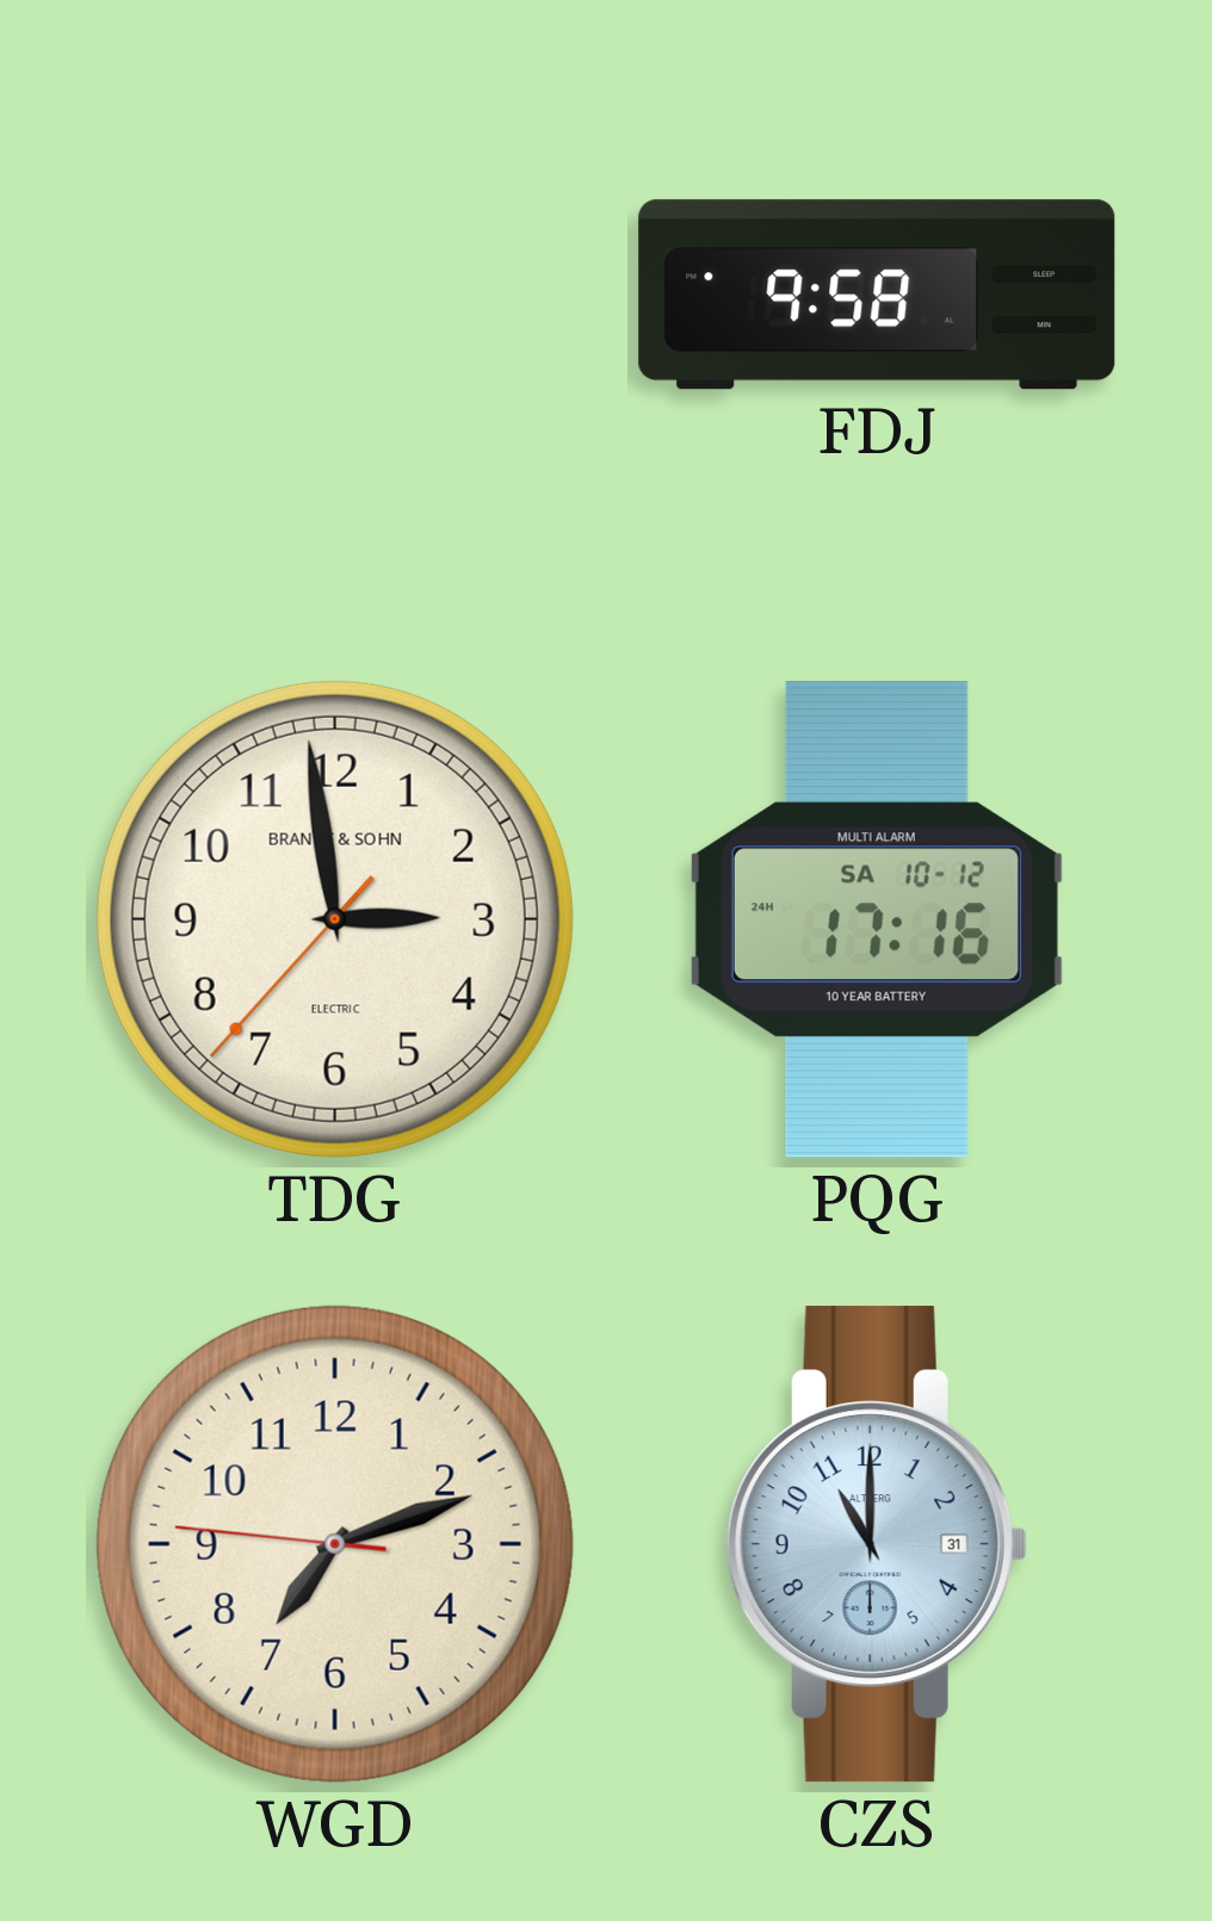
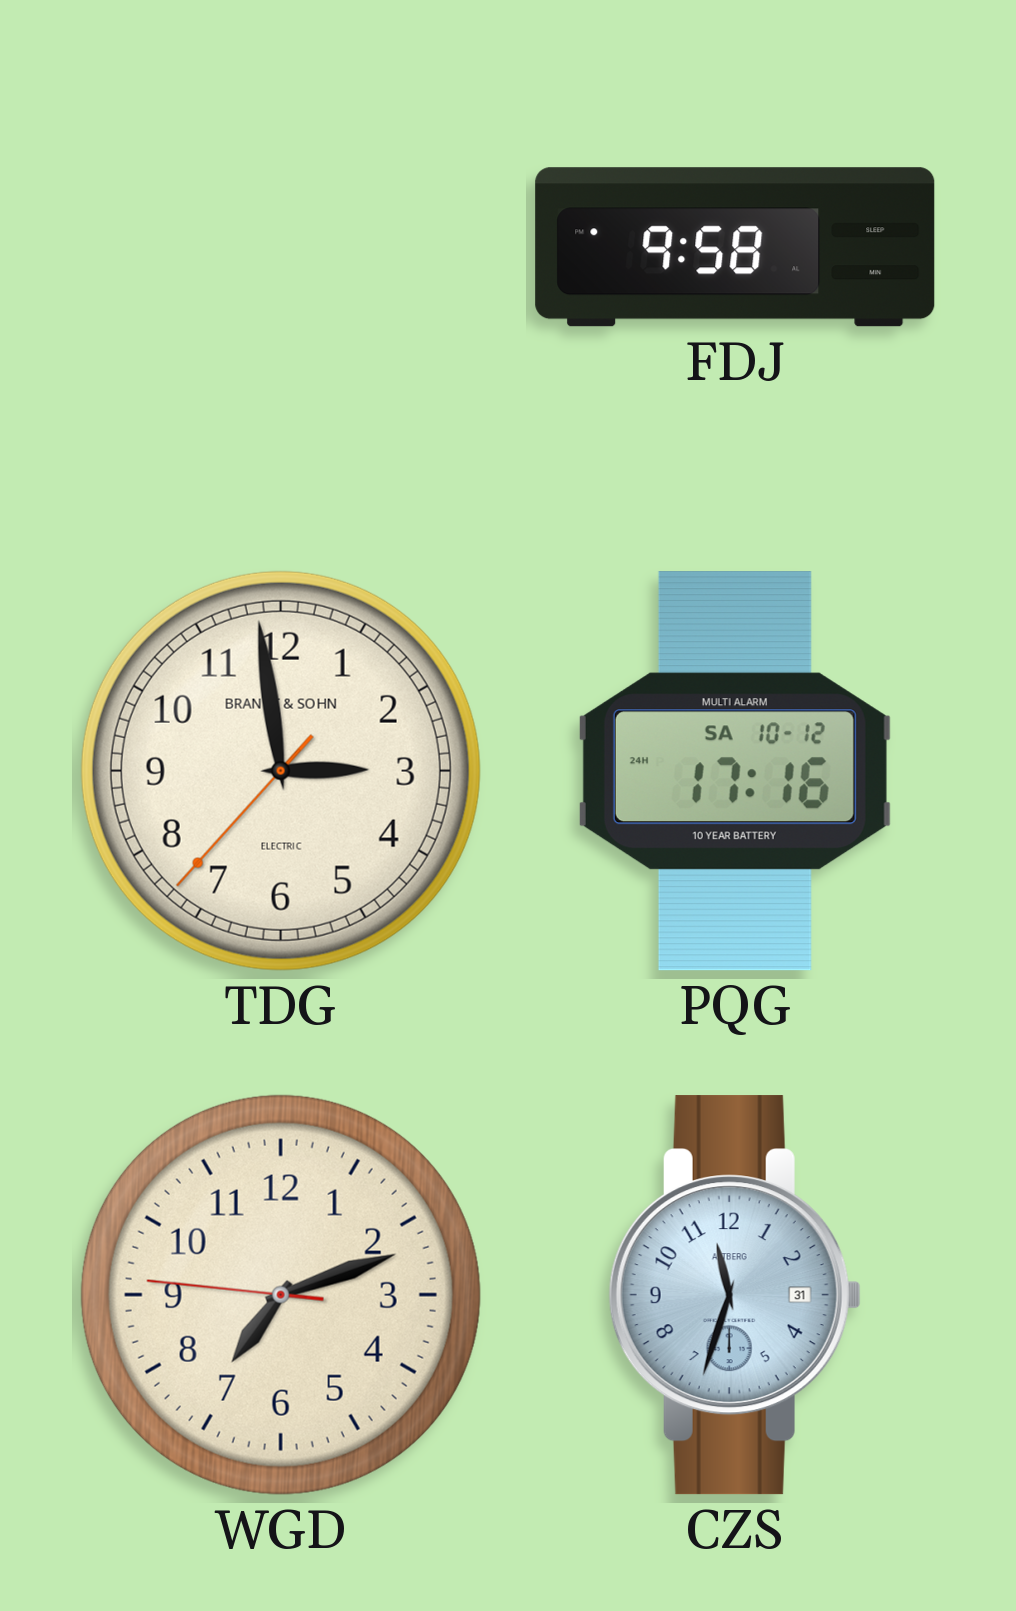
CZS: 11:00 -> 11:33
